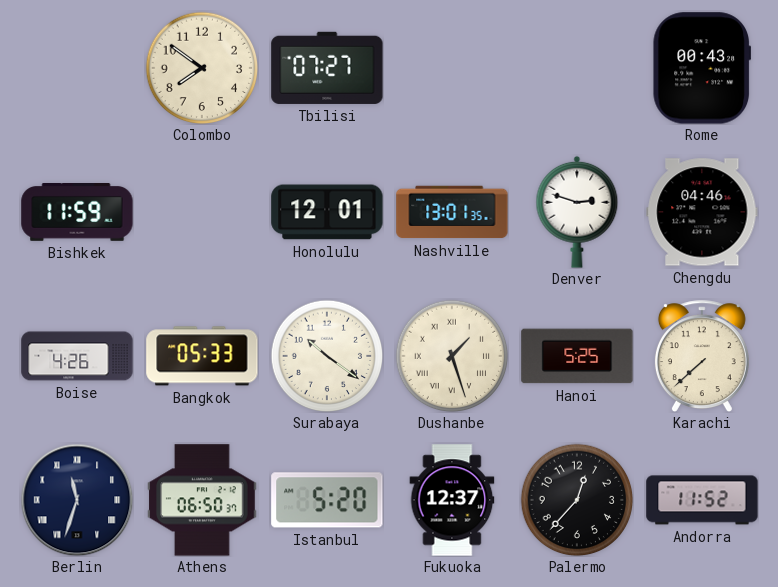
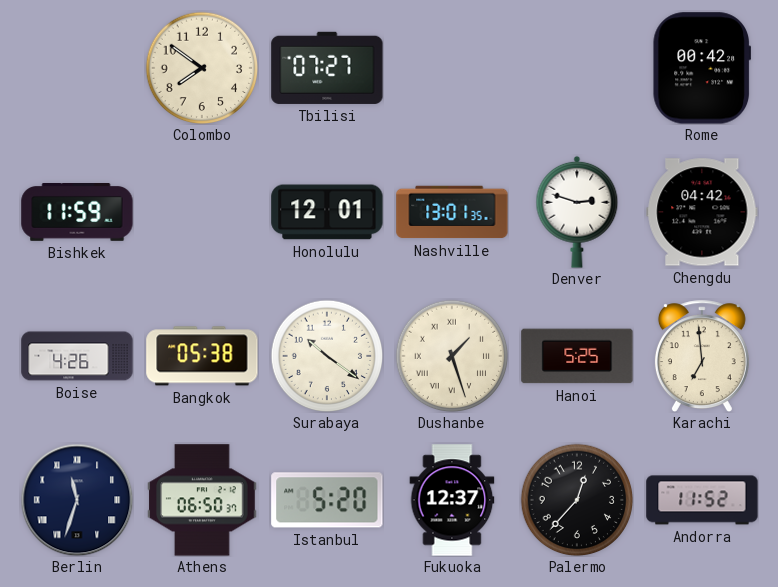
Rome: 00:43 -> 00:42
Chengdu: 04:46 -> 04:42
Bangkok: 05:33 -> 05:38
Karachi: 7:38 -> 6:59
